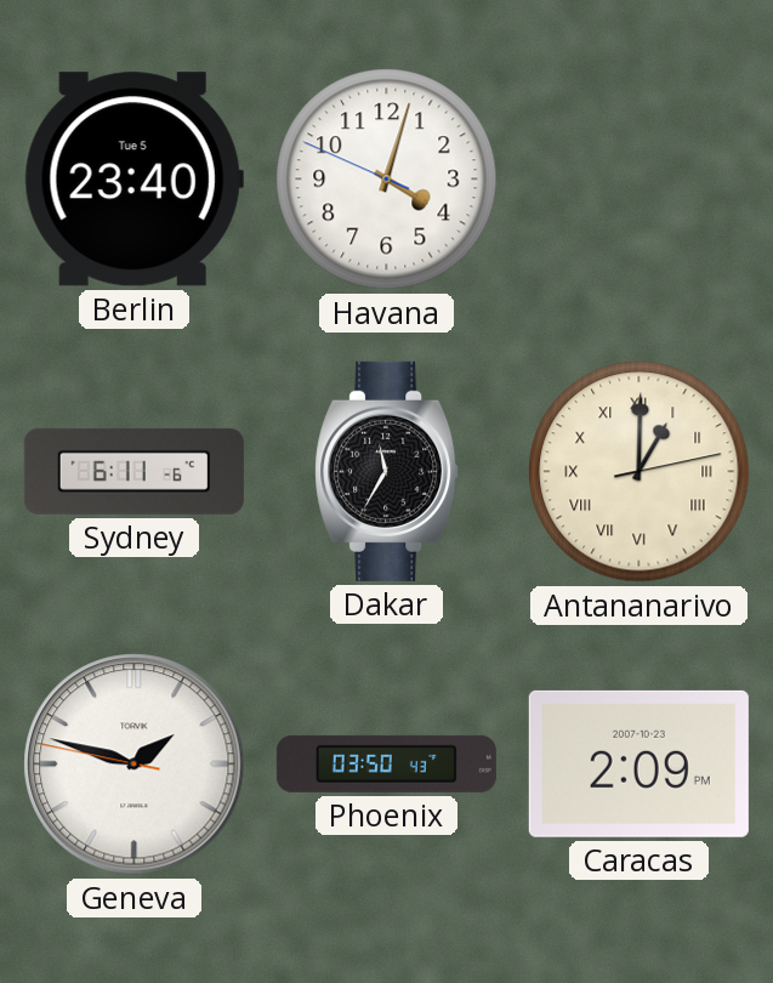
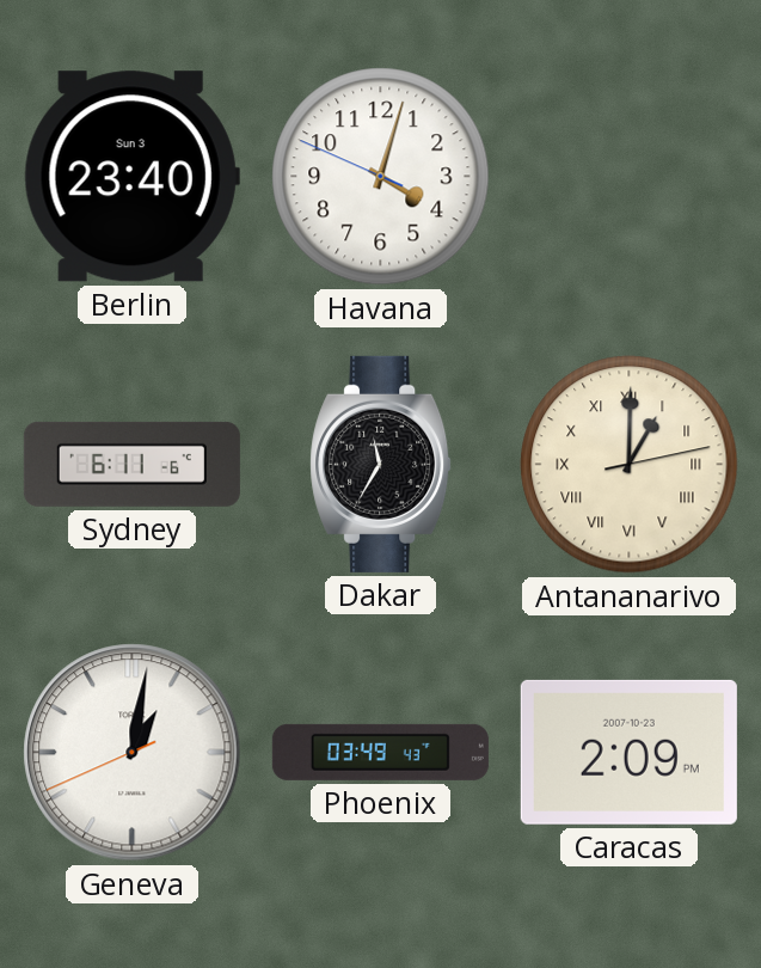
Berlin date: Tue 5 -> Sun 3
Geneva: 1:47 -> 1:01
Phoenix: 03:50 -> 03:49
